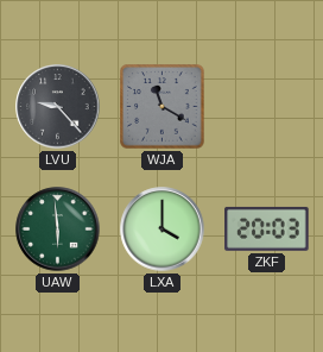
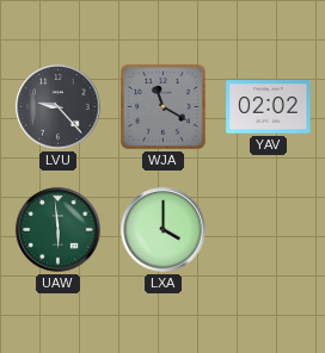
YAV: none -> 02:02
ZKF: 20:03 -> none
